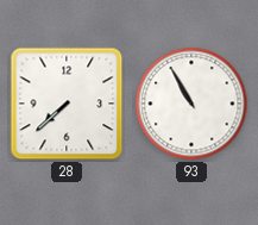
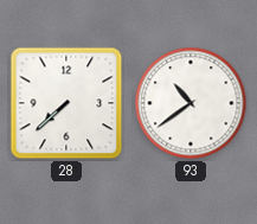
93: 10:55 -> 10:39
